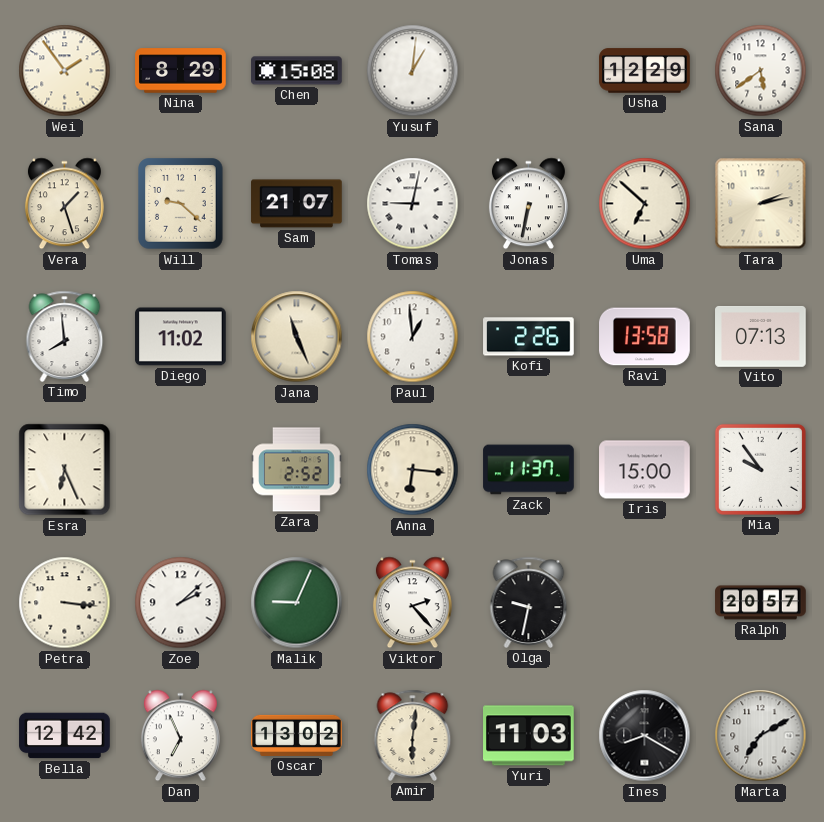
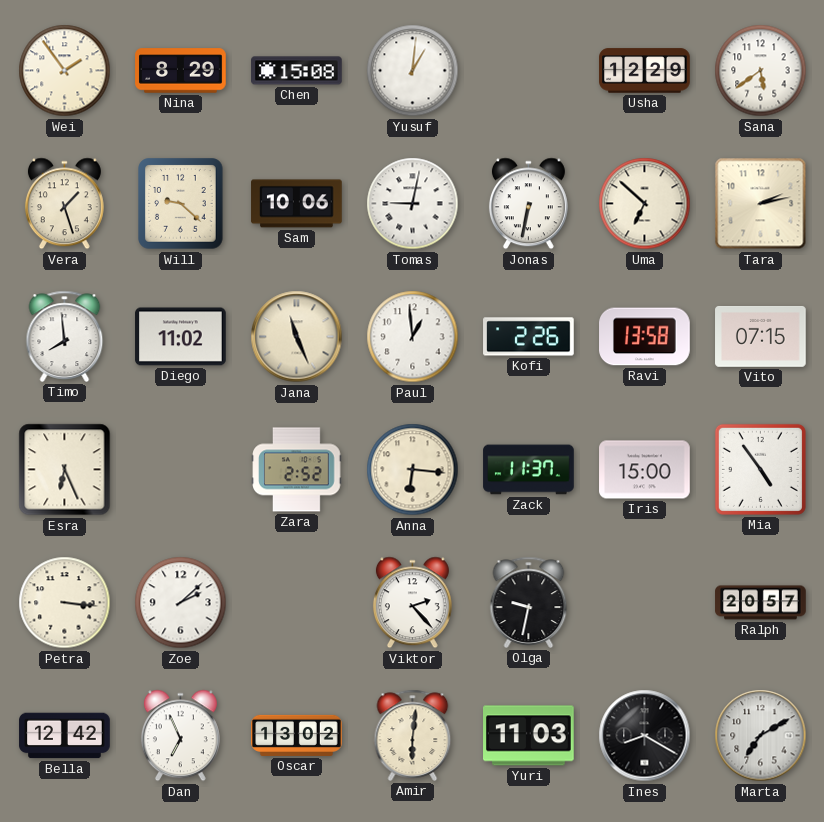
Sam: 21:07 -> 10:06
Vito: 07:13 -> 07:15
Mia: 9:54 -> 4:54
Malik: 9:04 -> none
